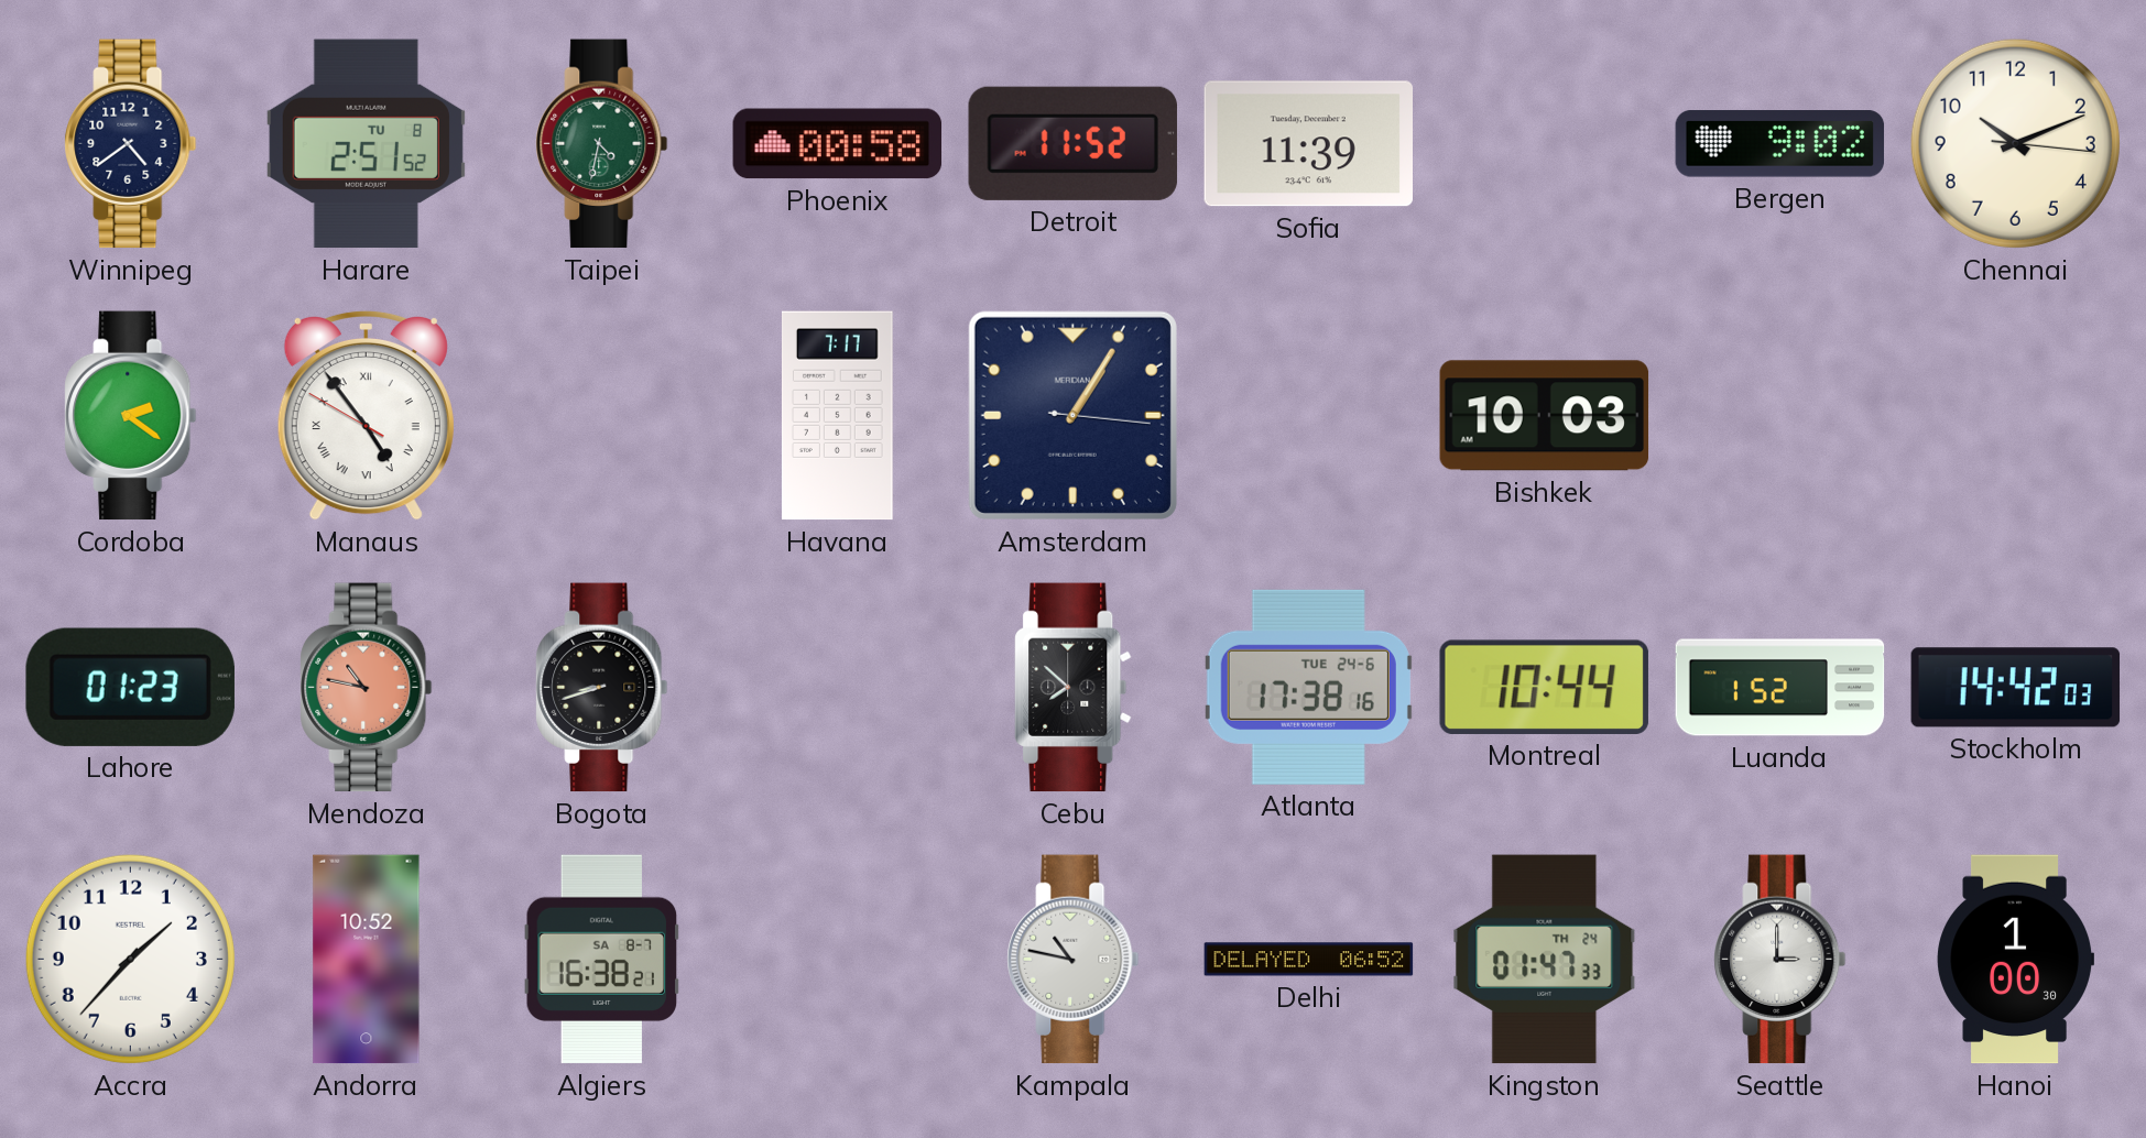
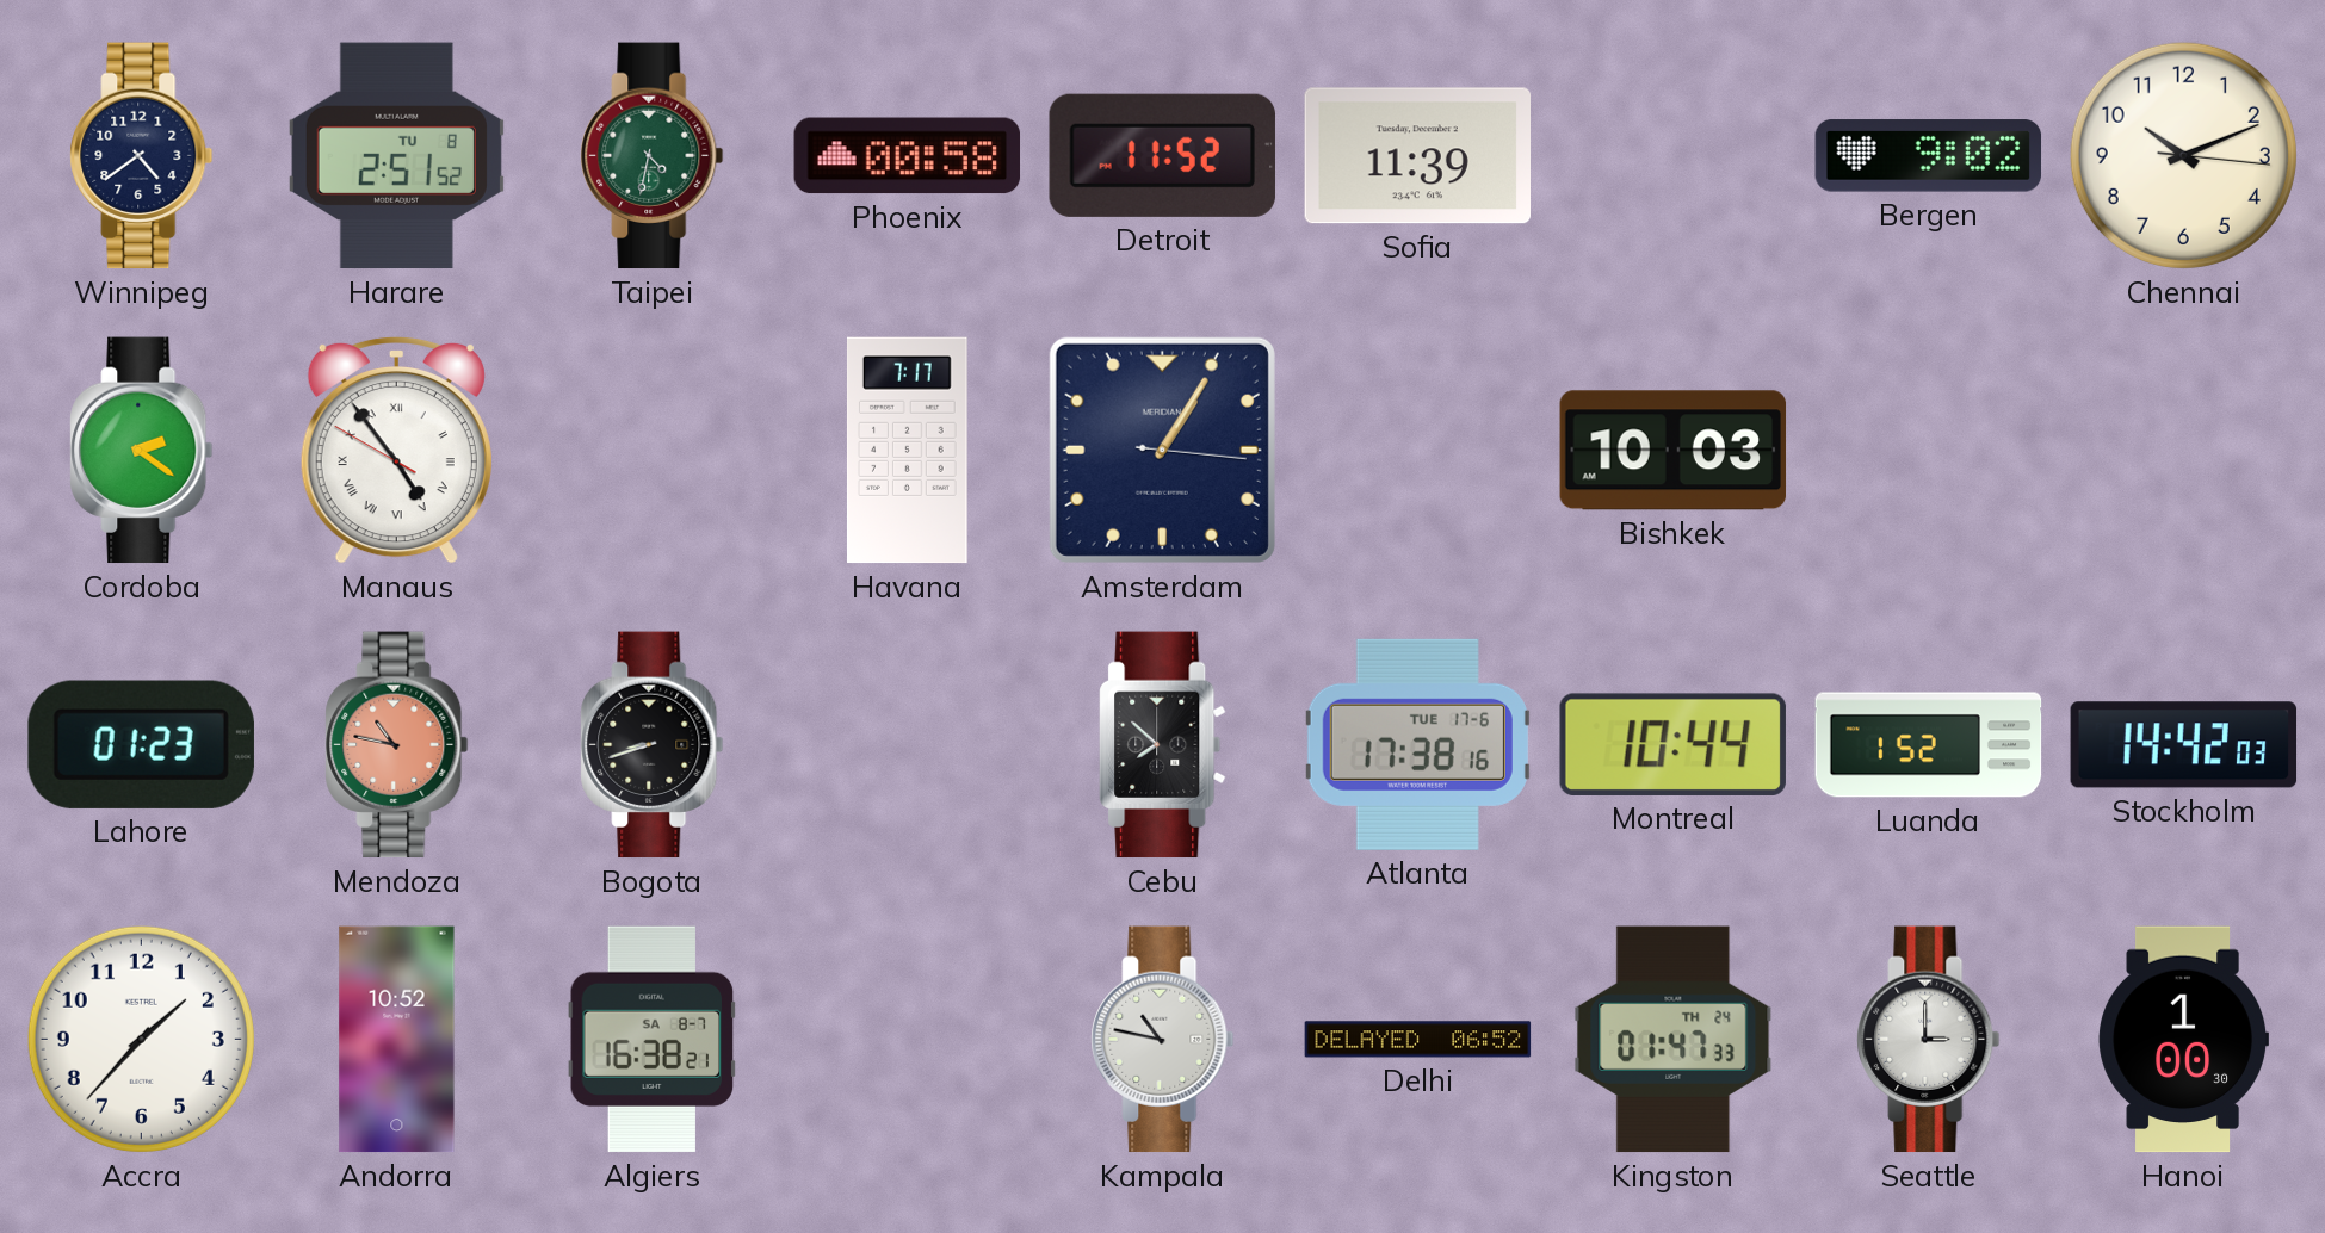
Atlanta date: TUE 24-6 -> TUE 17-6
